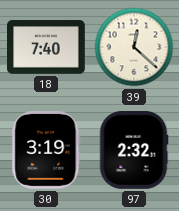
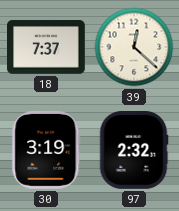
18: 7:40 -> 7:37
